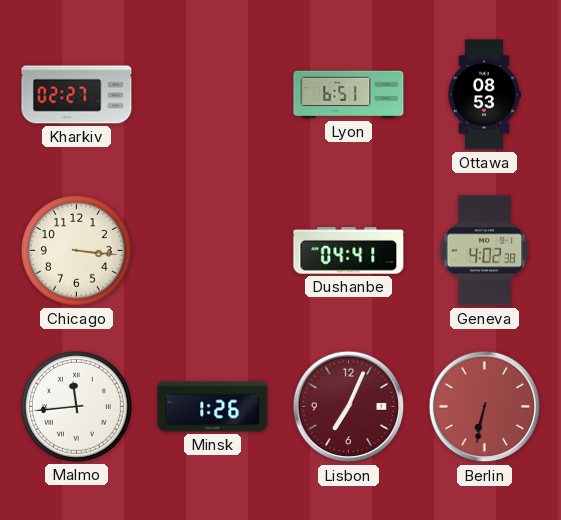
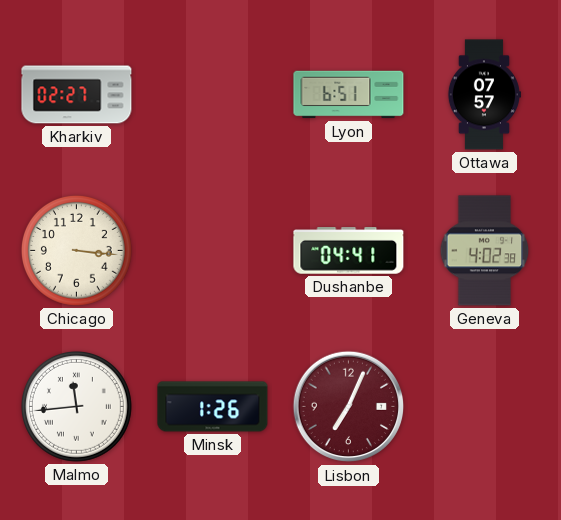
Ottawa: 08:53 -> 07:57
Berlin: 6:32 -> none
